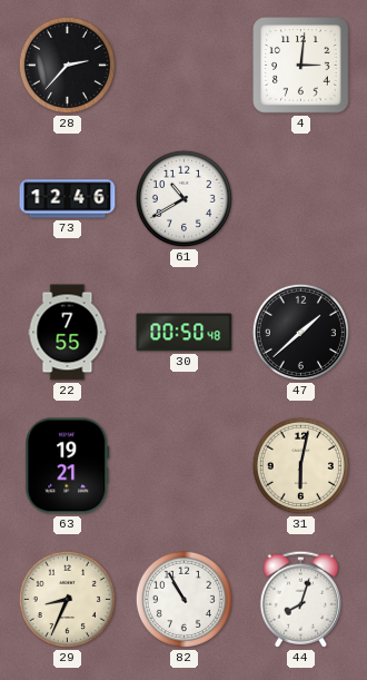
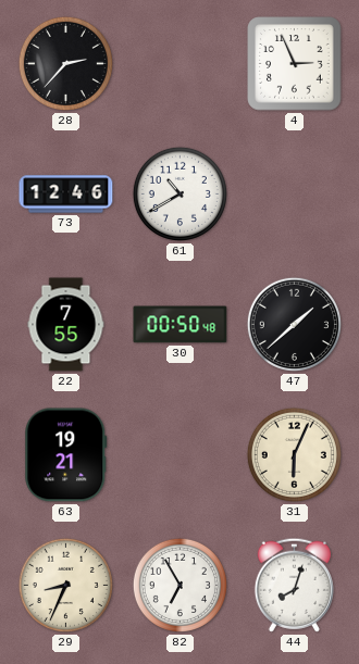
4: 3:01 -> 2:56
31: 6:02 -> 6:04
82: 10:55 -> 6:55
